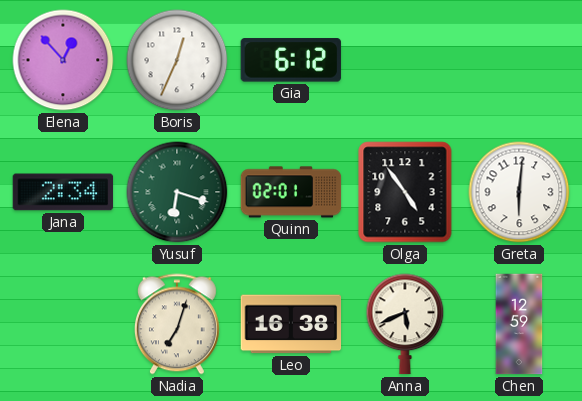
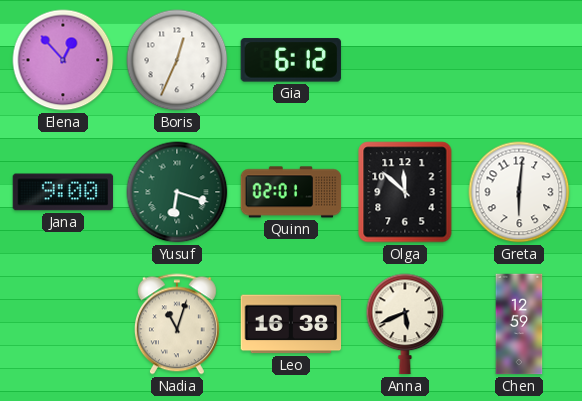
Jana: 2:34 -> 9:00
Olga: 4:54 -> 11:52
Nadia: 7:03 -> 11:03
